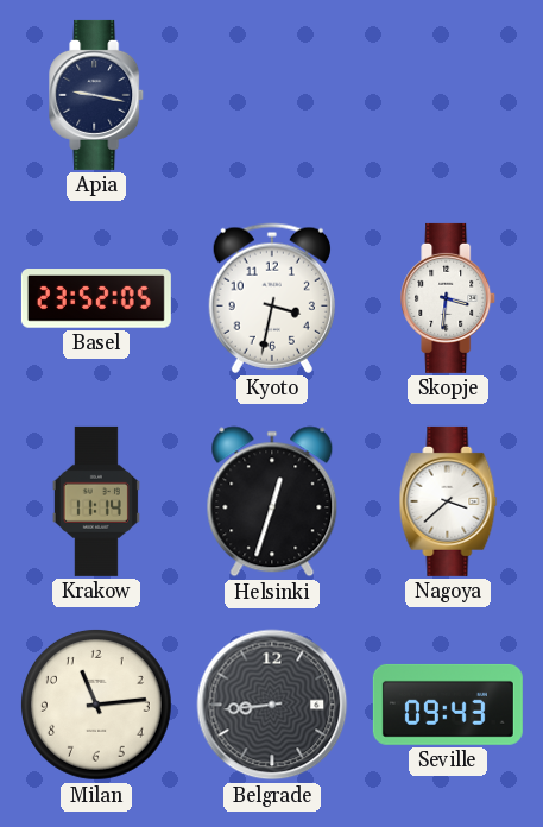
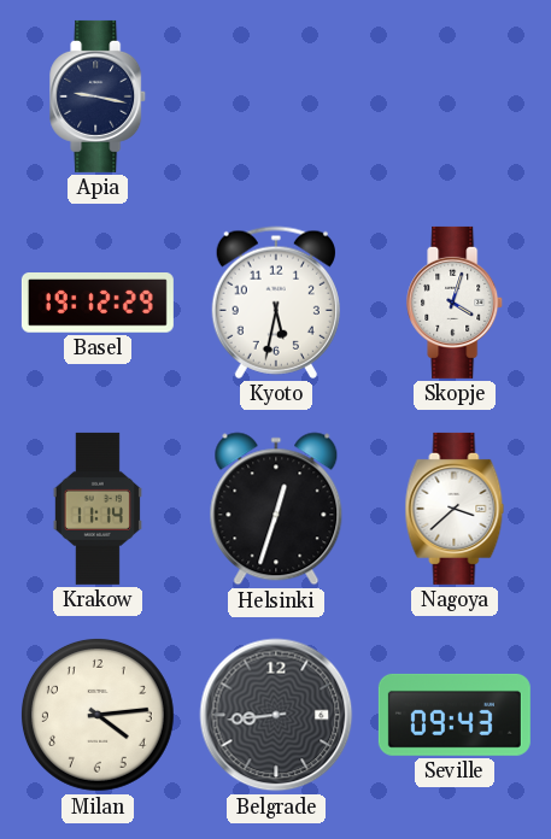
Basel: 23:52 -> 19:12
Kyoto: 3:32 -> 5:32
Skopje: 3:31 -> 4:03
Milan: 11:14 -> 4:14
